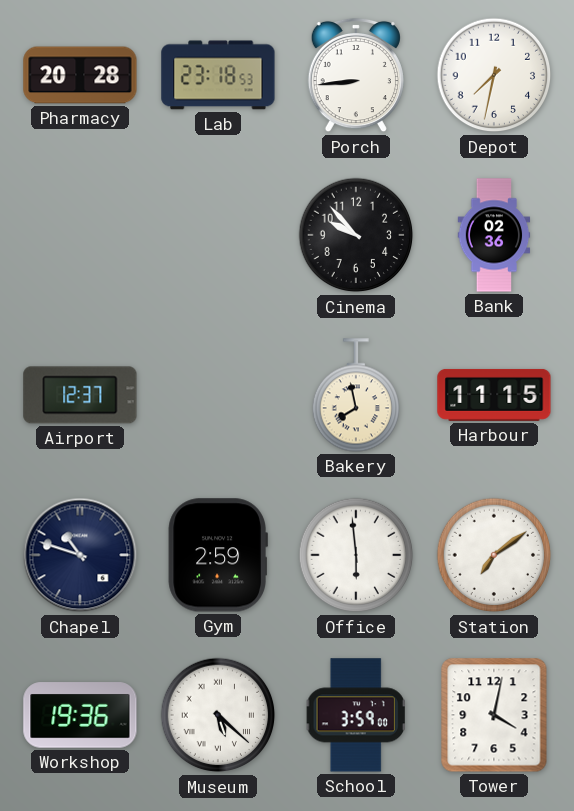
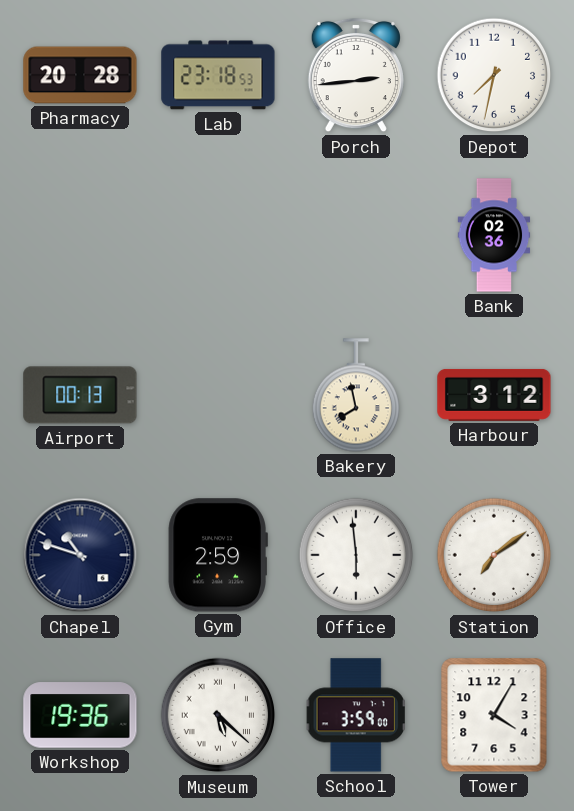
Porch: 8:44 -> 2:44
Cinema: 9:53 -> none
Airport: 12:37 -> 00:13
Harbour: 11:15 -> 3:12
Tower: 4:02 -> 4:05
